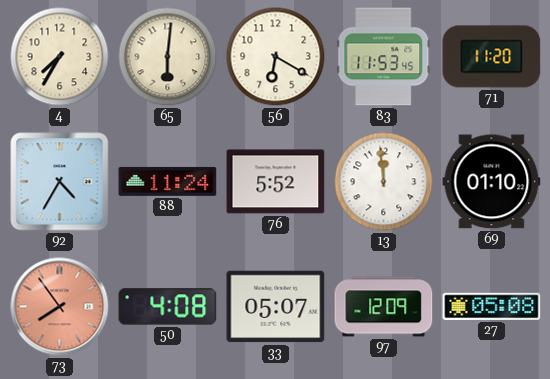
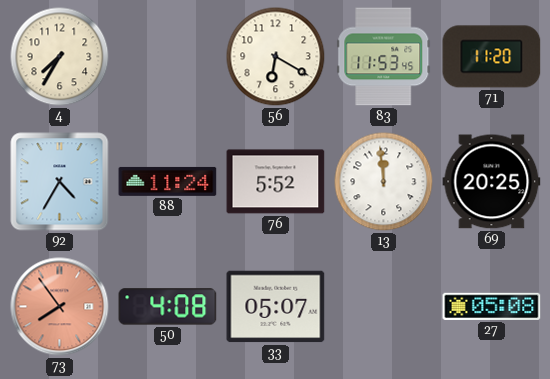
65: 6:01 -> none
69: 01:10 -> 20:25
97: 12:09 -> none
